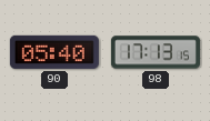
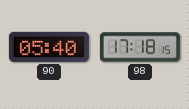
98: 17:13 -> 17:18
